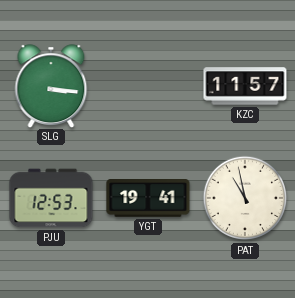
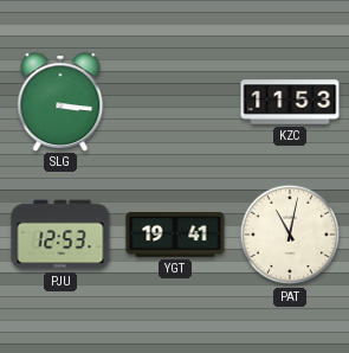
KZC: 11:57 -> 11:53
PAT: 10:58 -> 11:02
